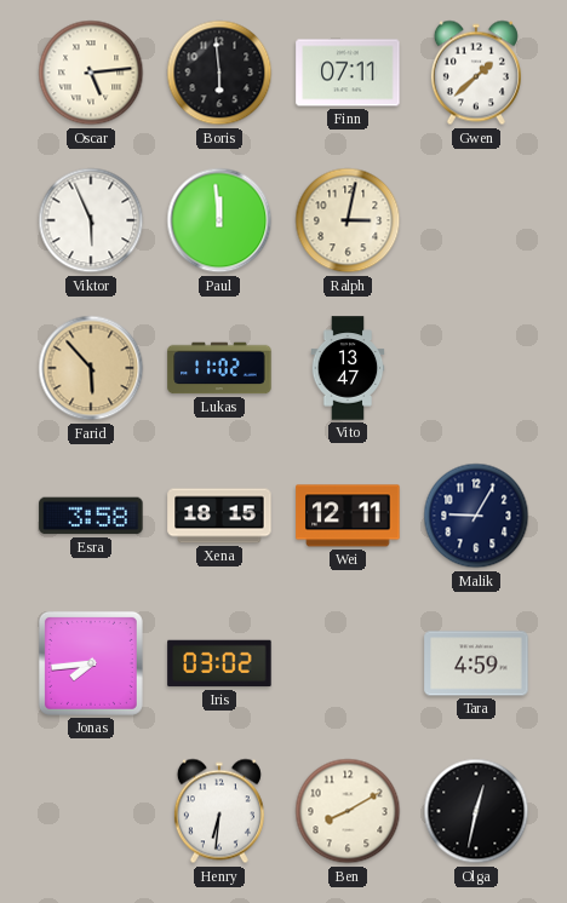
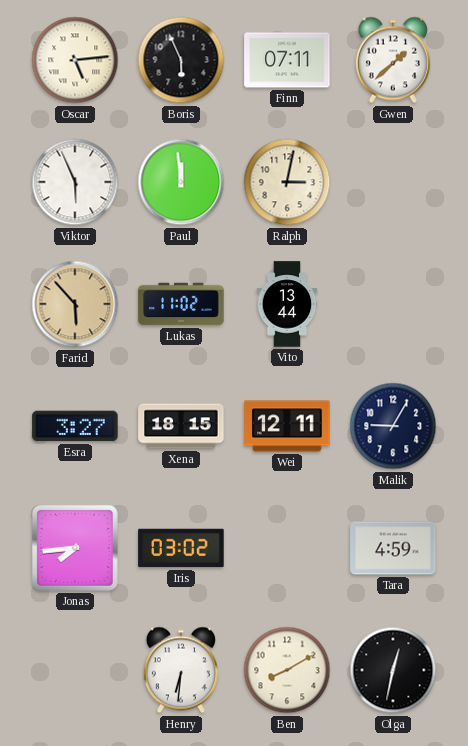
Boris: 5:59 -> 5:56
Vito: 13:47 -> 13:44
Esra: 3:58 -> 3:27
